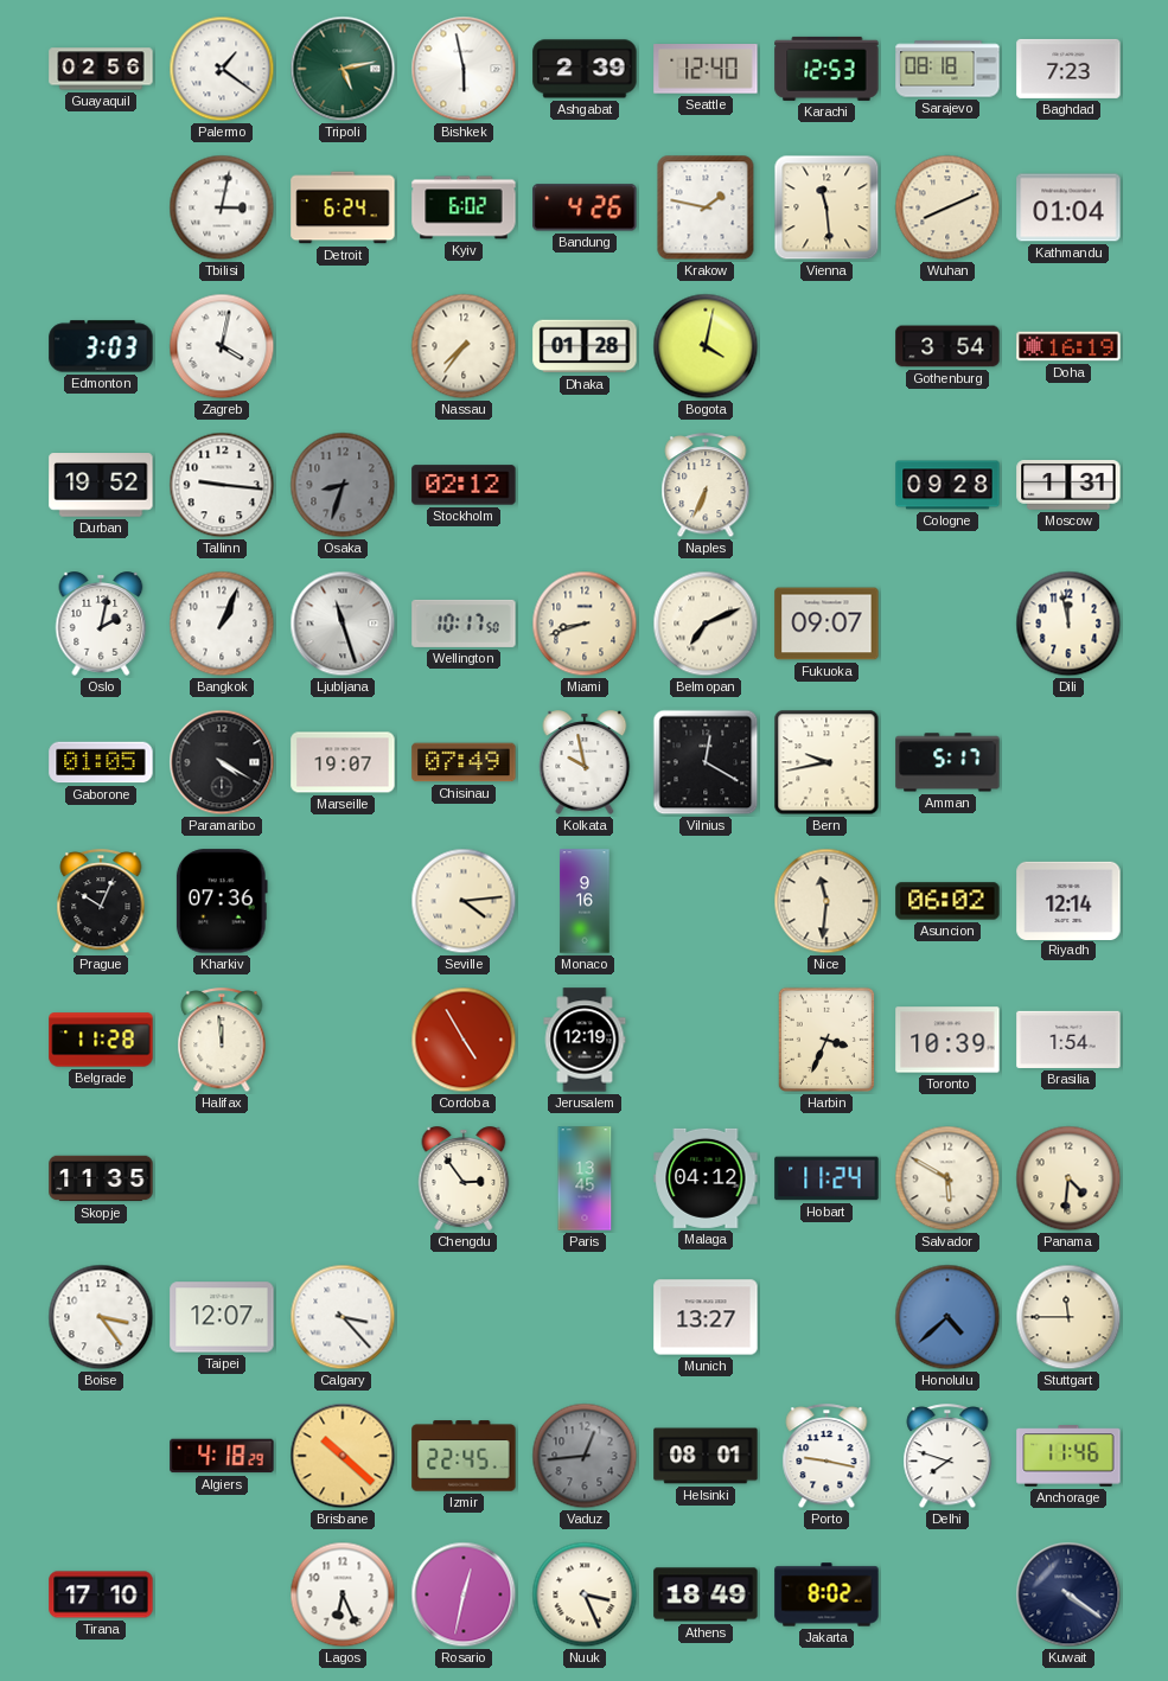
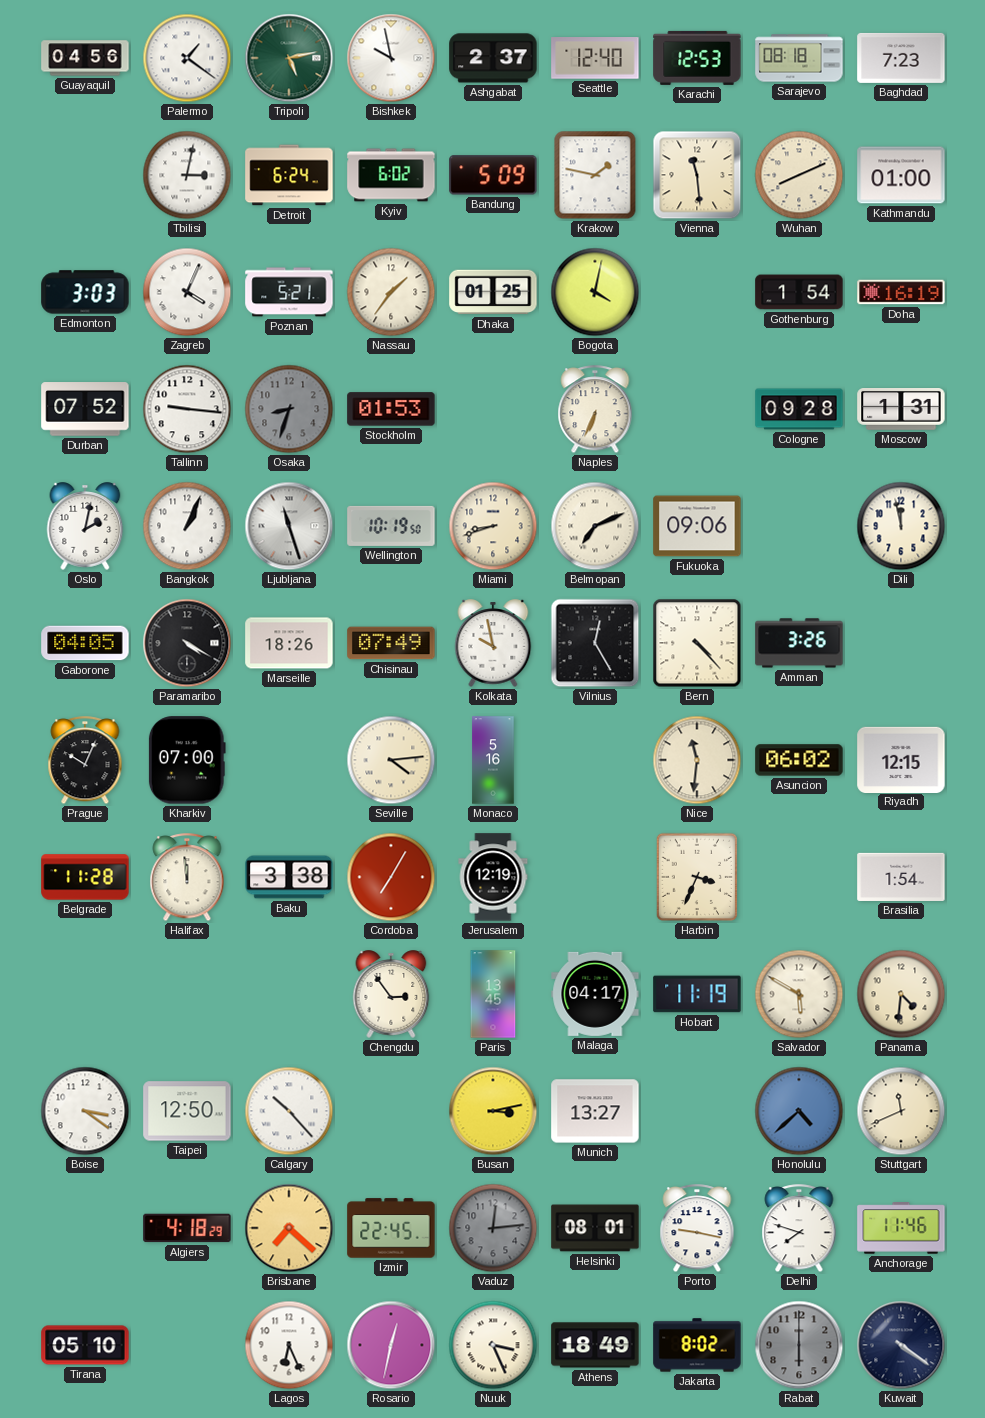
Guayaquil: 02:56 -> 04:56
Bishkek: 5:58 -> 9:58
Ashgabat: 2:39 -> 2:37
Bandung: 4:26 -> 5:09
Kathmandu: 01:04 -> 01:00
Zagreb: 4:02 -> 4:04
Poznan: none -> 5:21
Nassau: 7:36 -> 1:36
Dhaka: 01:28 -> 01:25
Gothenburg: 3:54 -> 1:54
Durban: 19:52 -> 07:52
Stockholm: 02:12 -> 01:53
Wellington: 10:17 -> 10:19
Fukuoka: 09:07 -> 09:06
Gaborone: 01:05 -> 04:05
Marseille: 19:07 -> 18:26
Vilnius: 12:20 -> 12:25
Bern: 9:43 -> 4:23
Amman: 5:17 -> 3:26
Kharkiv: 07:36 -> 07:00
Monaco: 9:16 -> 5:16
Riyadh: 12:14 -> 12:15
Baku: none -> 3:38
Cordoba: 4:55 -> 7:05
Toronto: 10:39 -> none
Skopje: 11:35 -> none
Malaga: 04:12 -> 04:17
Hobart: 11:24 -> 11:19
Boise: 3:24 -> 3:21
Taipei: 12:07 -> 12:50
Calgary: 3:23 -> 10:23
Busan: none -> 3:13
Stuttgart: 11:45 -> 11:41
Brisbane: 10:22 -> 7:22
Vaduz: 12:44 -> 12:14
Tirana: 17:10 -> 05:10
Rabat: none -> 6:00
